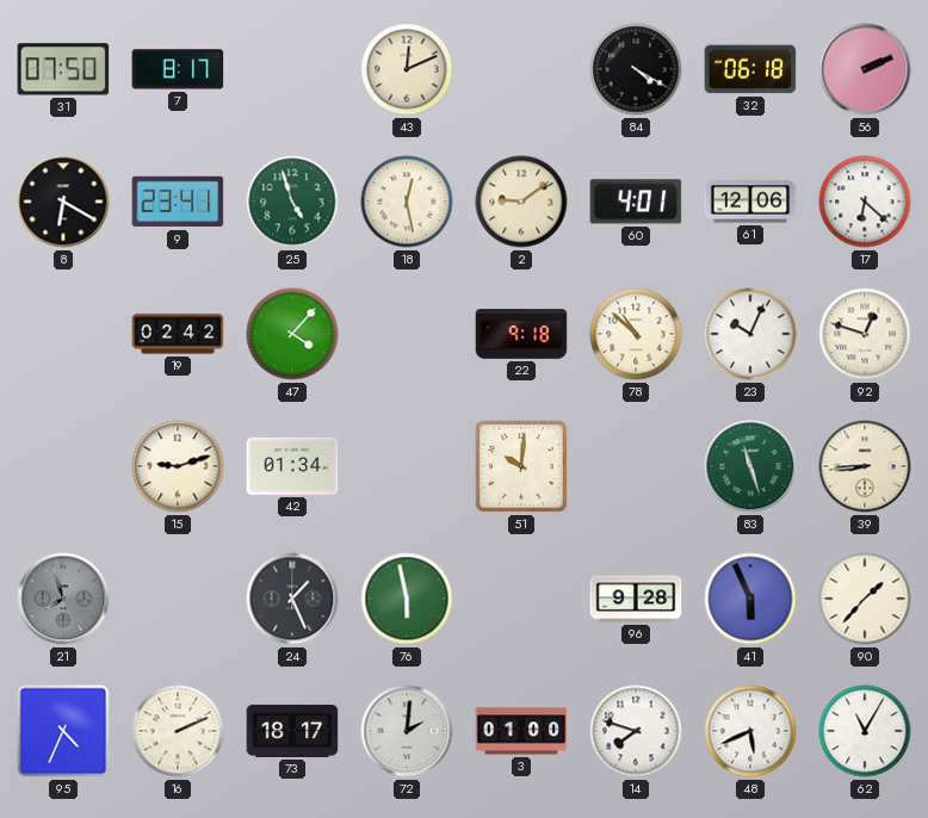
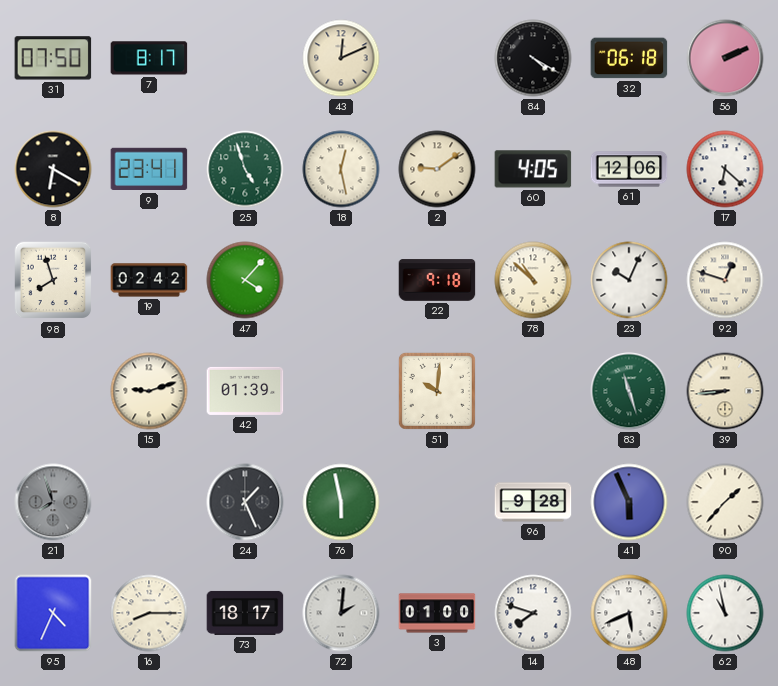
60: 4:01 -> 4:05
98: none -> 7:57
42: 01:34 -> 01:39
16: 2:11 -> 8:15
62: 11:05 -> 10:58
